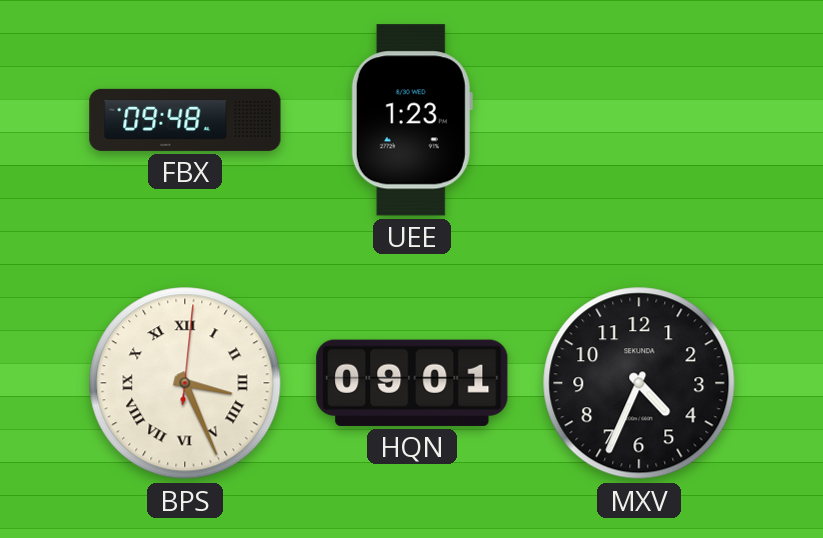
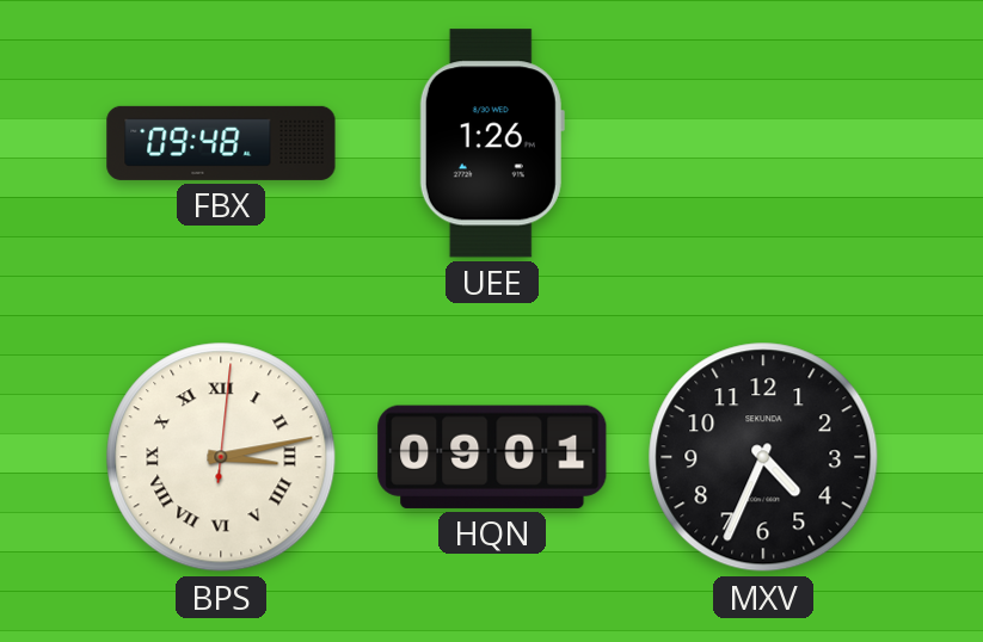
UEE: 1:23 -> 1:26
BPS: 3:26 -> 3:13
